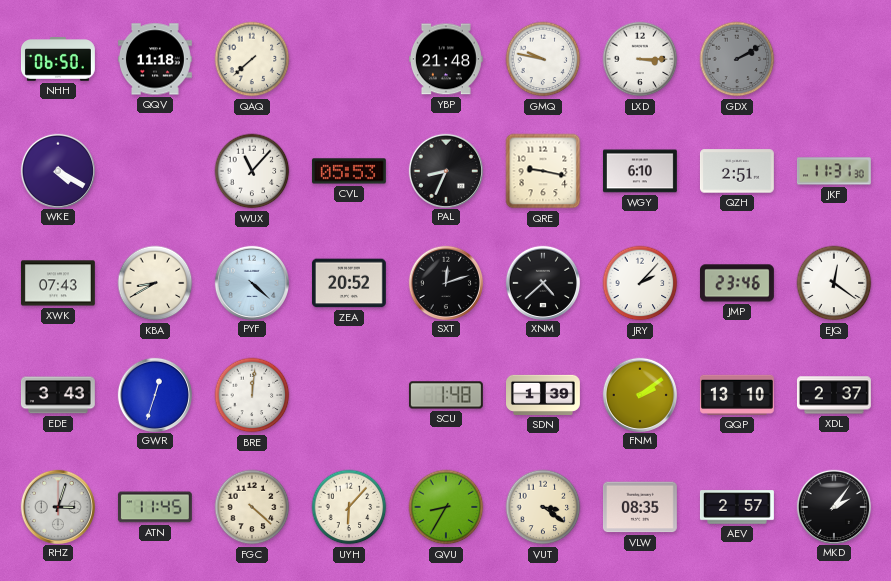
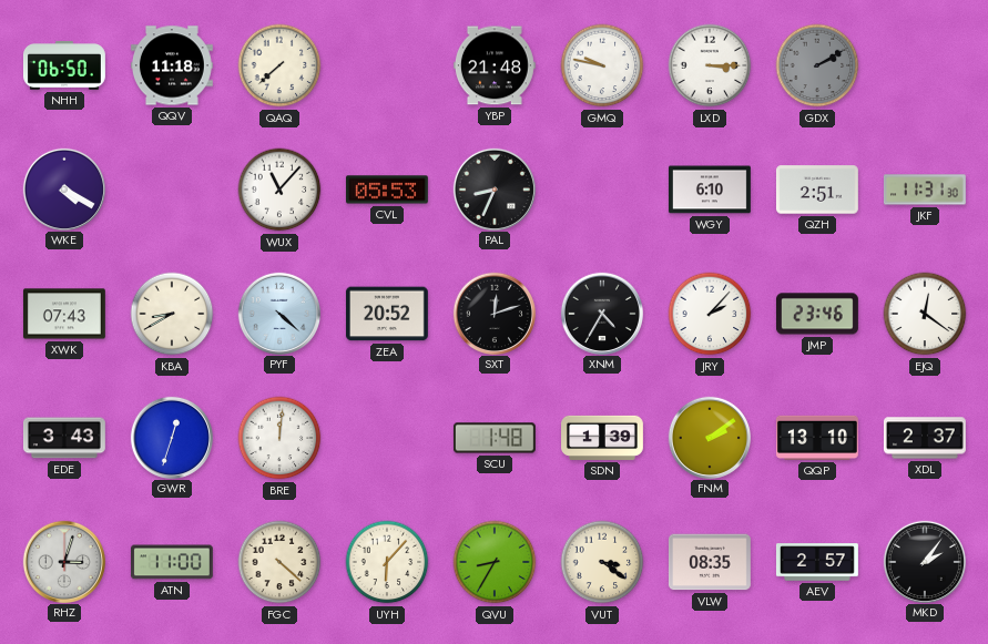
QRE: 9:17 -> none
XNM: 4:38 -> 4:35
ATN: 11:45 -> 11:00
